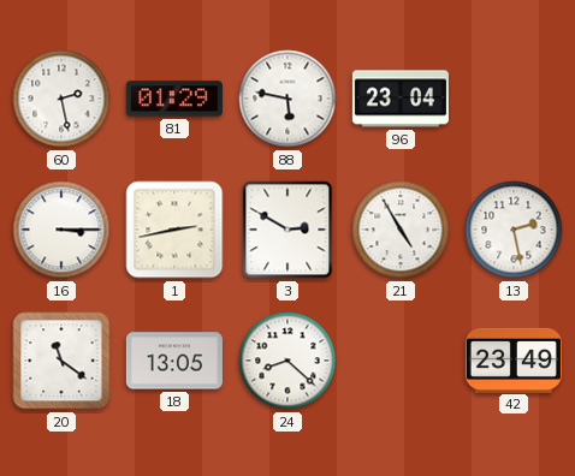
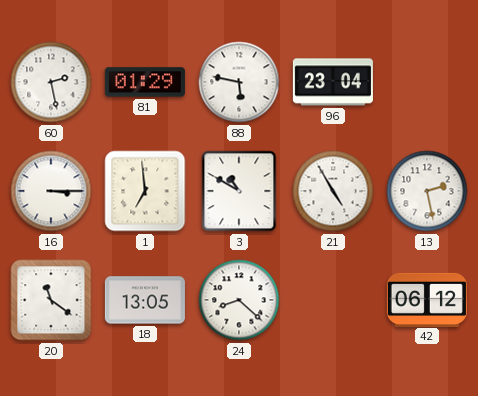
1: 2:43 -> 6:59
3: 2:50 -> 10:50
42: 23:49 -> 06:12
